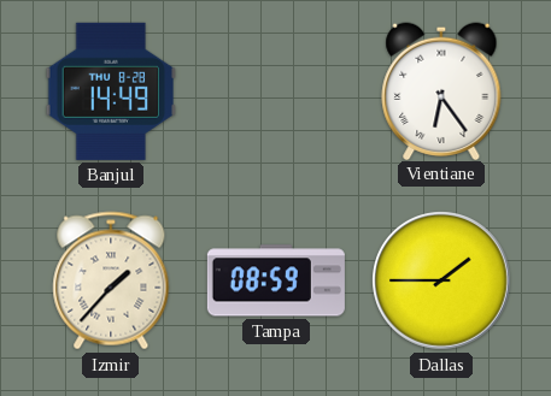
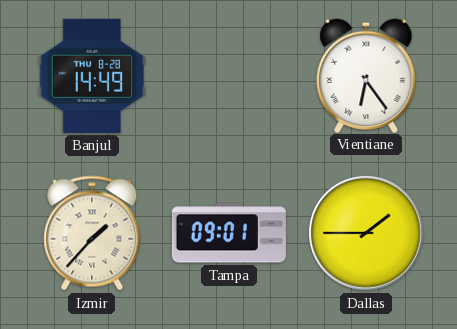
Tampa: 08:59 -> 09:01
